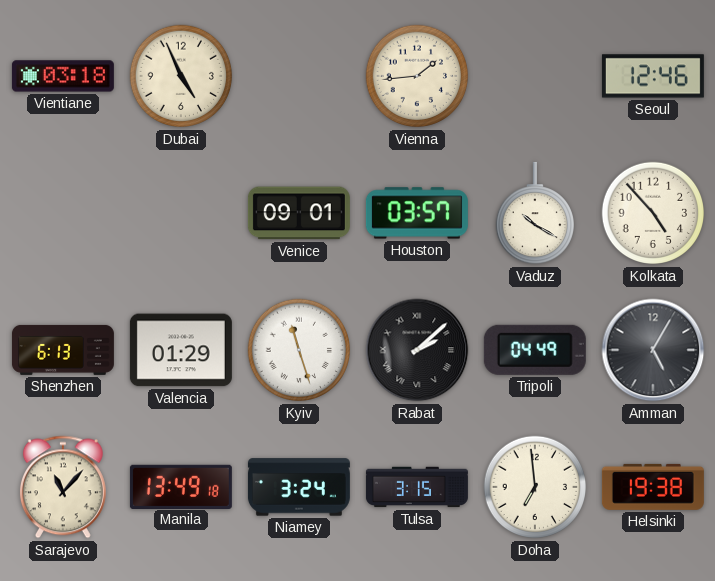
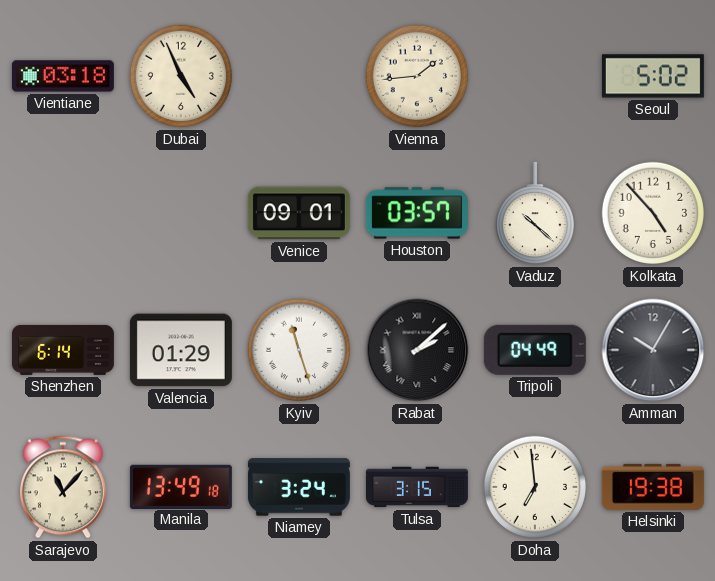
Seoul: 12:46 -> 5:02
Vaduz: 10:20 -> 10:22
Shenzhen: 6:13 -> 6:14
Amman: 5:05 -> 10:05
